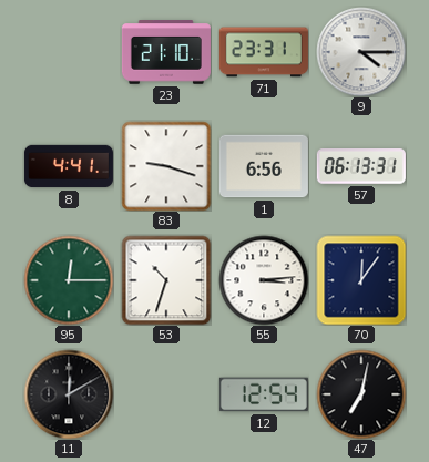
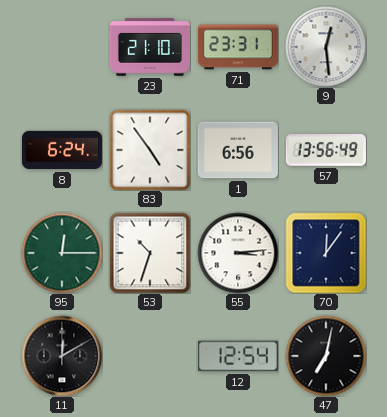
9: 4:15 -> 12:29
8: 4:41 -> 6:24
83: 9:18 -> 4:54
57: 06:13 -> 13:56
